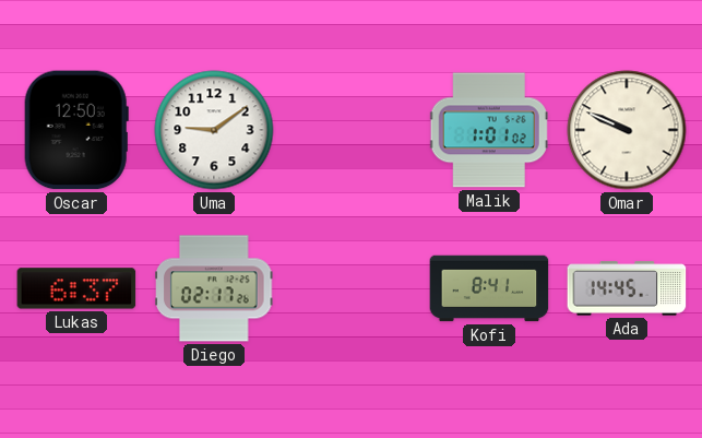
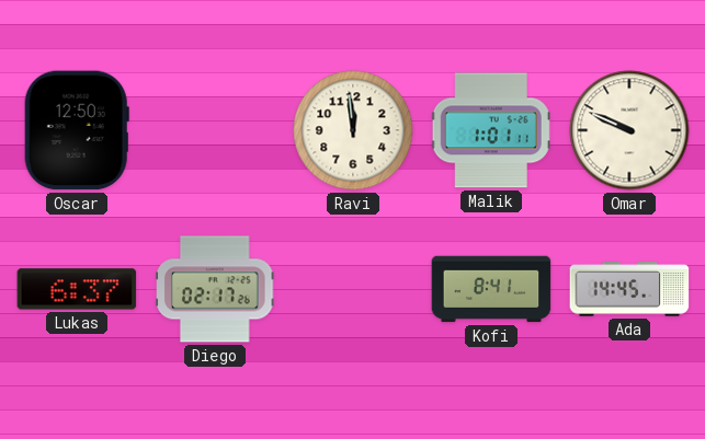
Uma: 9:09 -> none
Ravi: none -> 11:59
Malik: 1:01:02 -> 1:01:11
